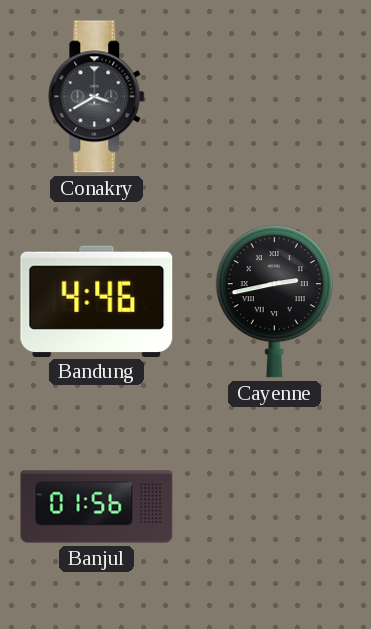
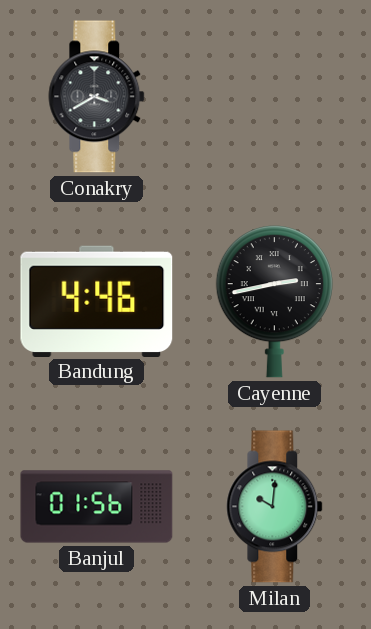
Milan: none -> 10:01
